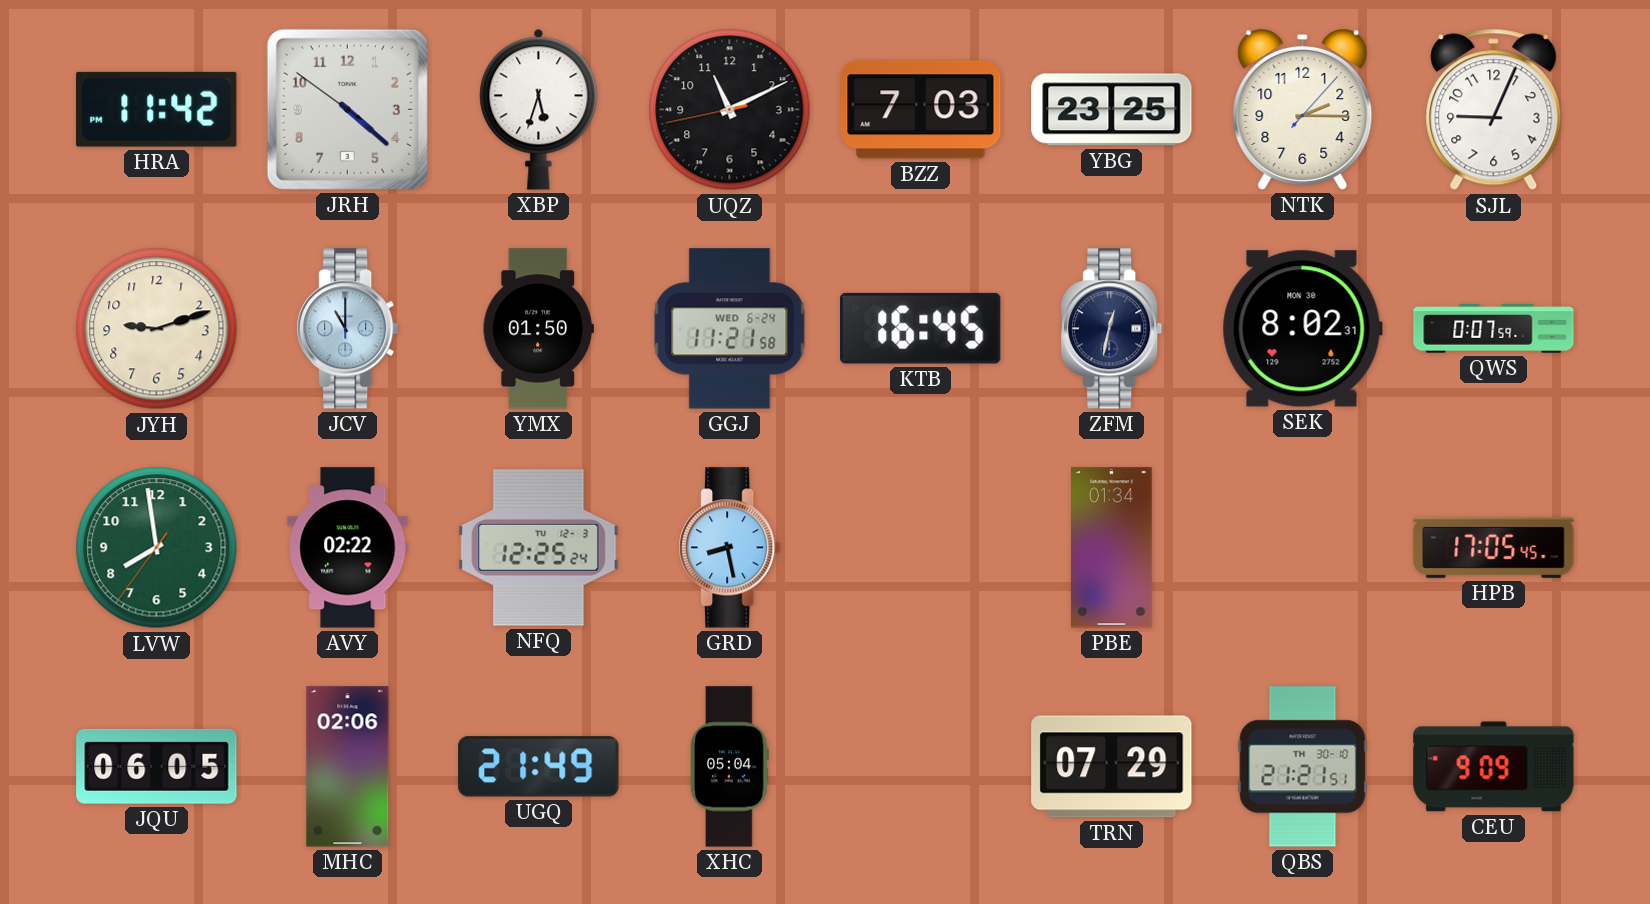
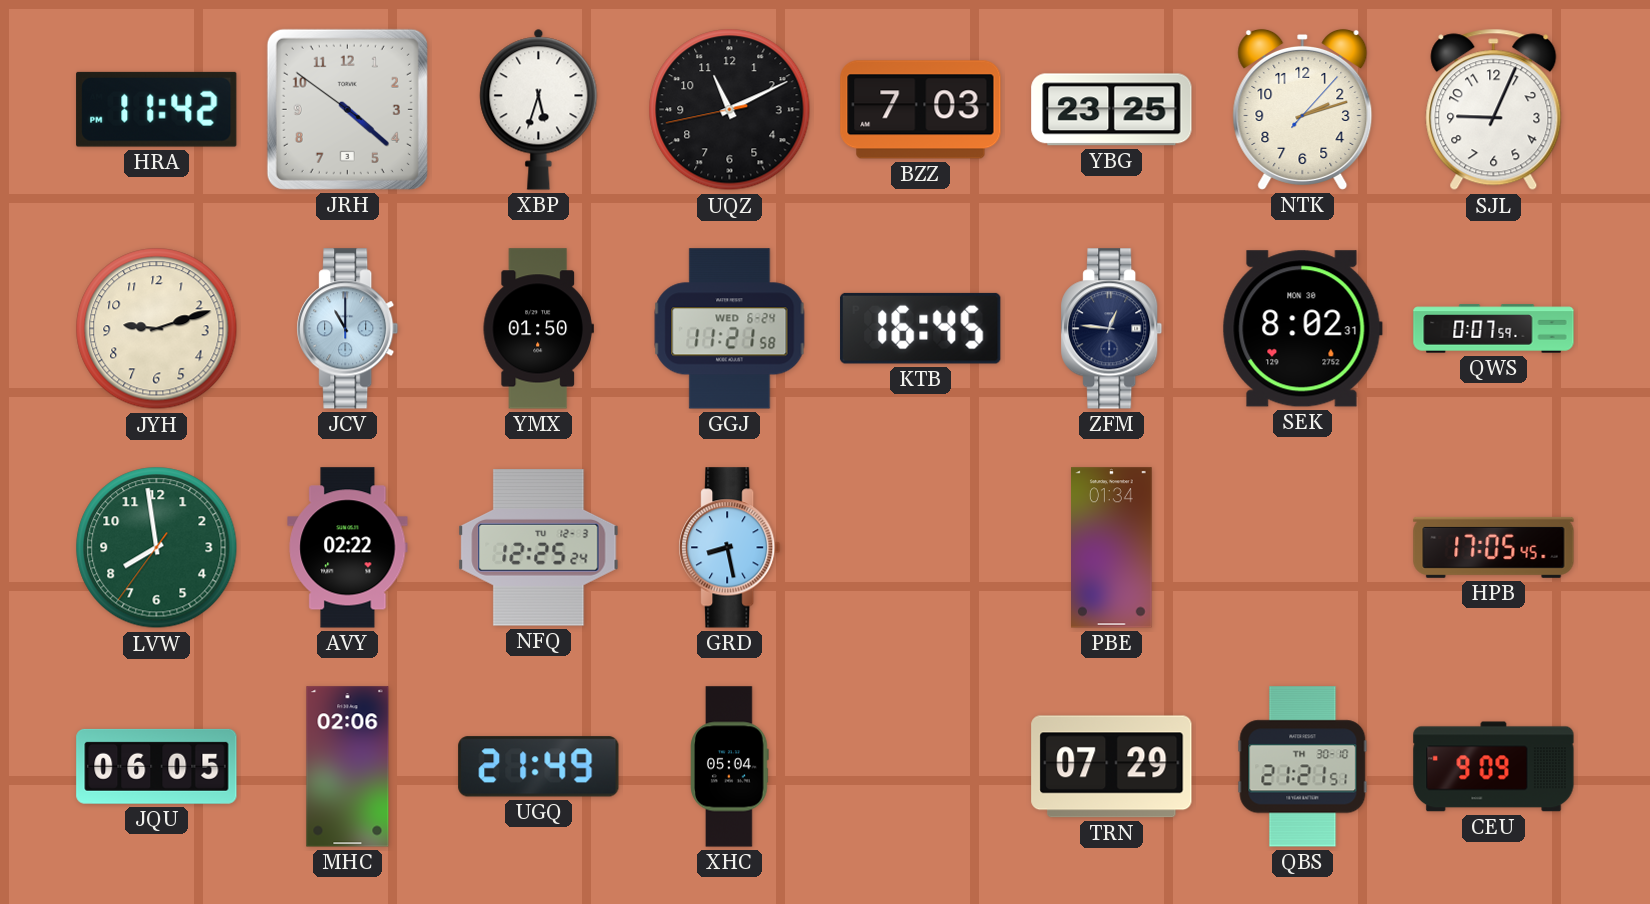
NTK: 2:15 -> 2:12
ZFM: 12:32 -> 12:46
